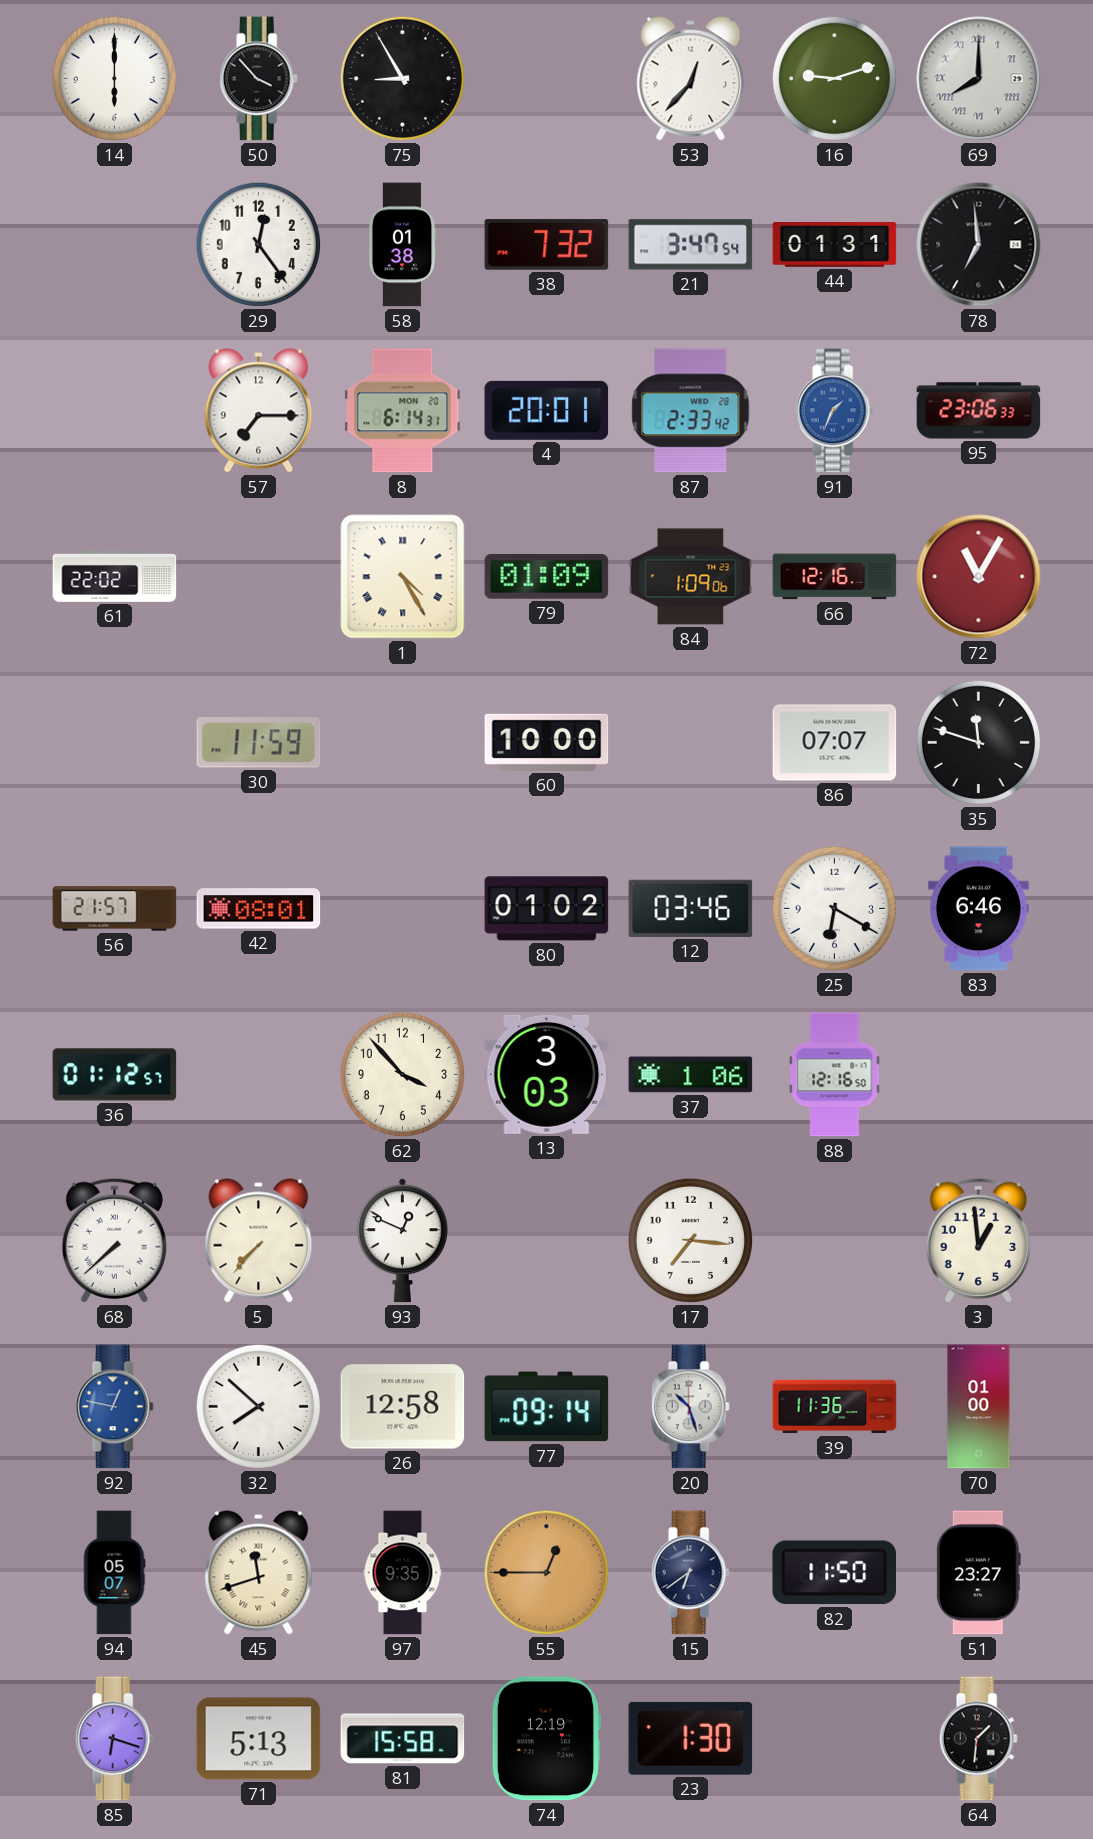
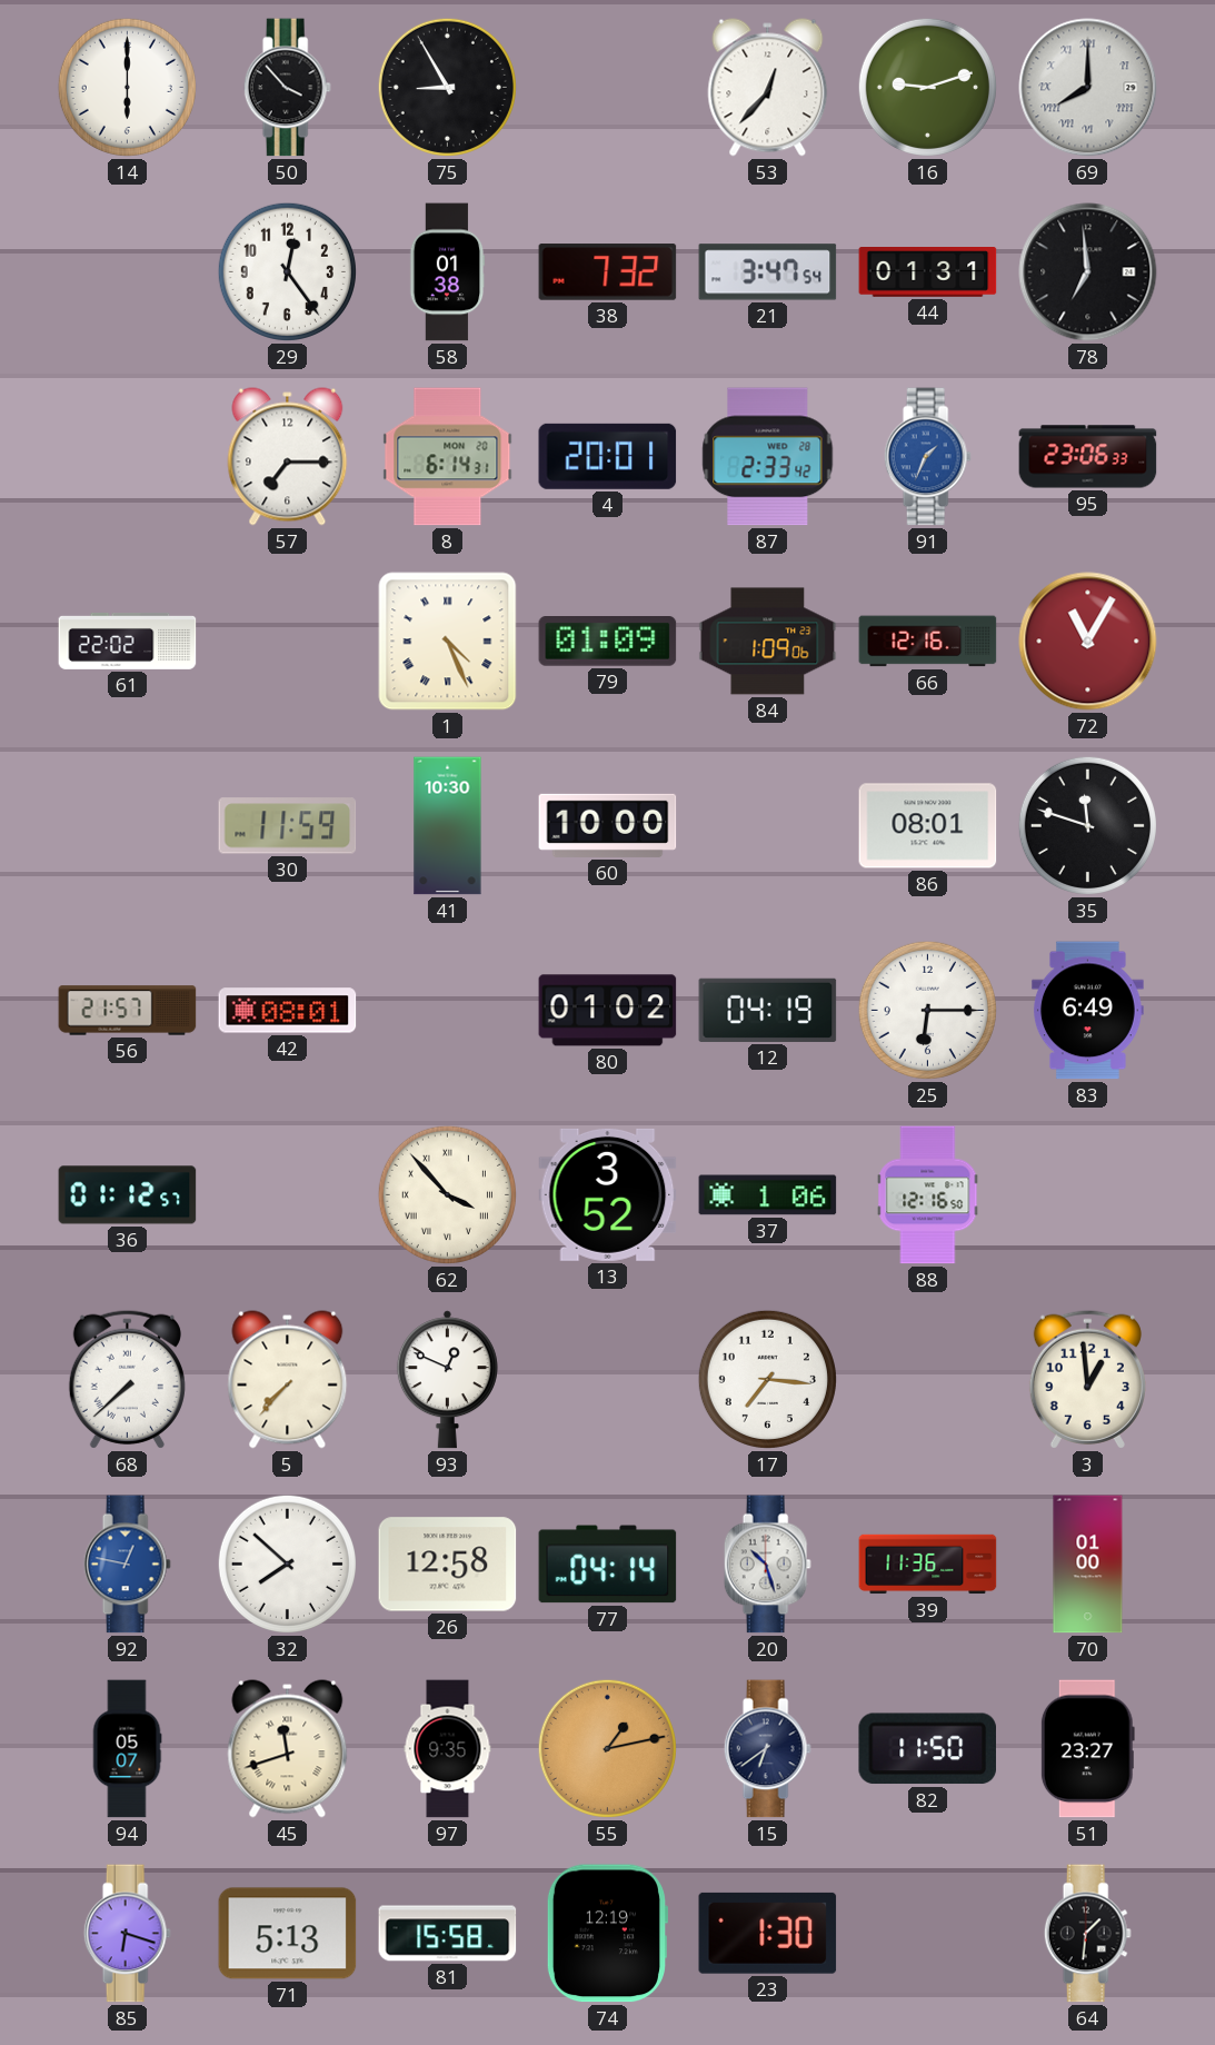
1: 4:25 -> 4:26
41: none -> 10:30
86: 07:07 -> 08:01
12: 03:46 -> 04:19
25: 6:20 -> 6:15
83: 6:46 -> 6:49
62 numerals: Arabic -> Roman
13: 3:03 -> 3:52
77: 09:14 -> 04:14
55: 12:45 -> 1:13
